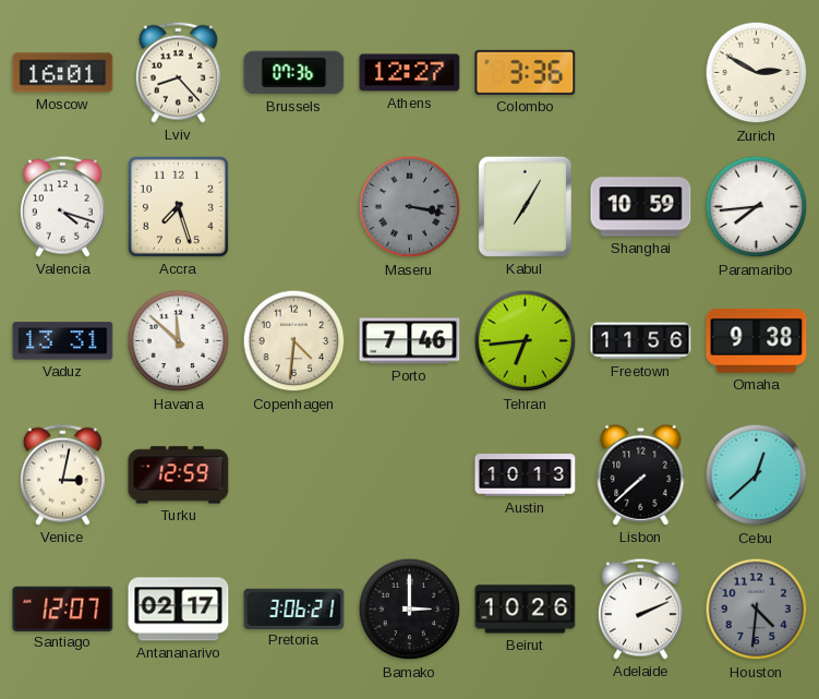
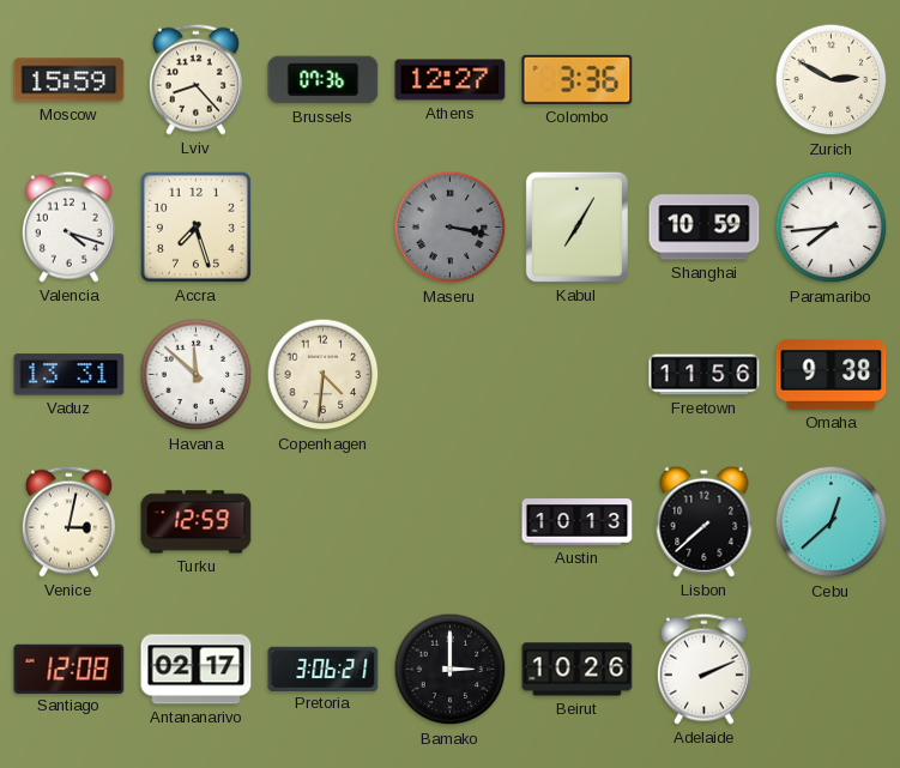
Moscow: 16:01 -> 15:59
Porto: 7:46 -> none
Tehran: 6:44 -> none
Santiago: 12:07 -> 12:08
Houston: 4:31 -> none
